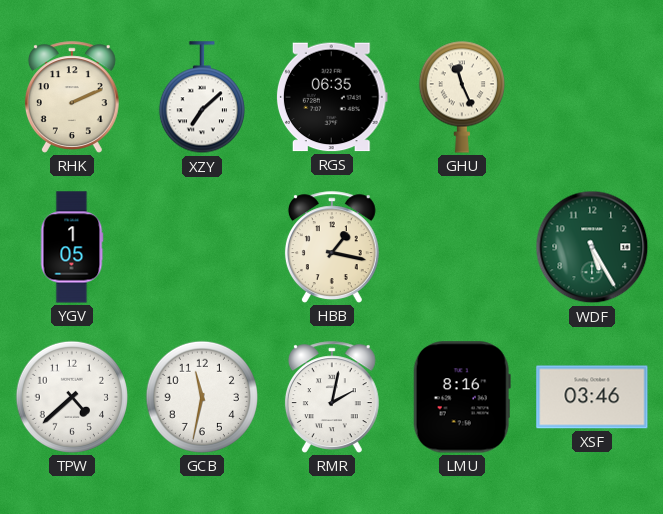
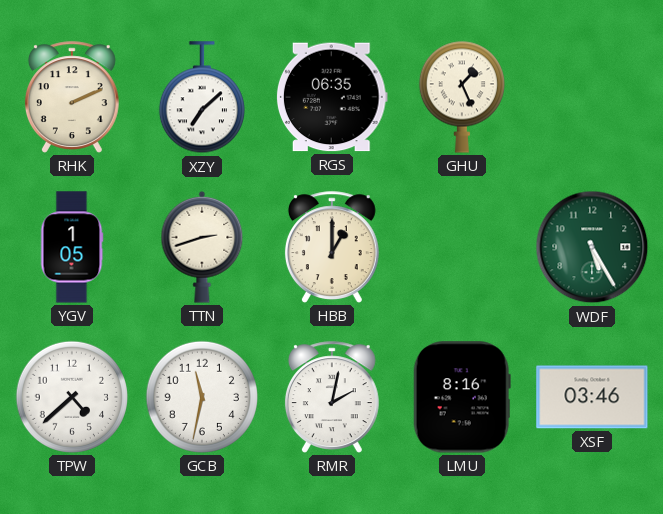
GHU: 11:26 -> 1:26
TTN: none -> 2:42
HBB: 1:17 -> 1:00
